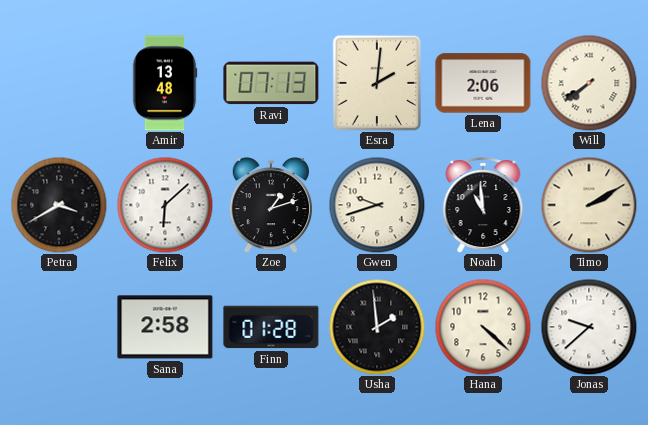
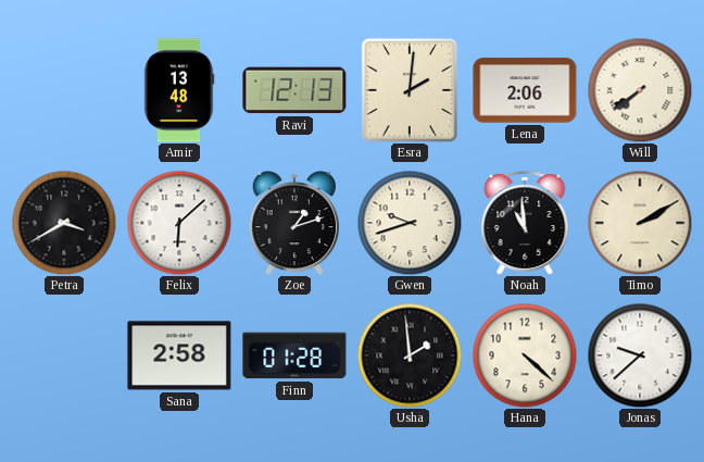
Ravi: 07:13 -> 12:13
